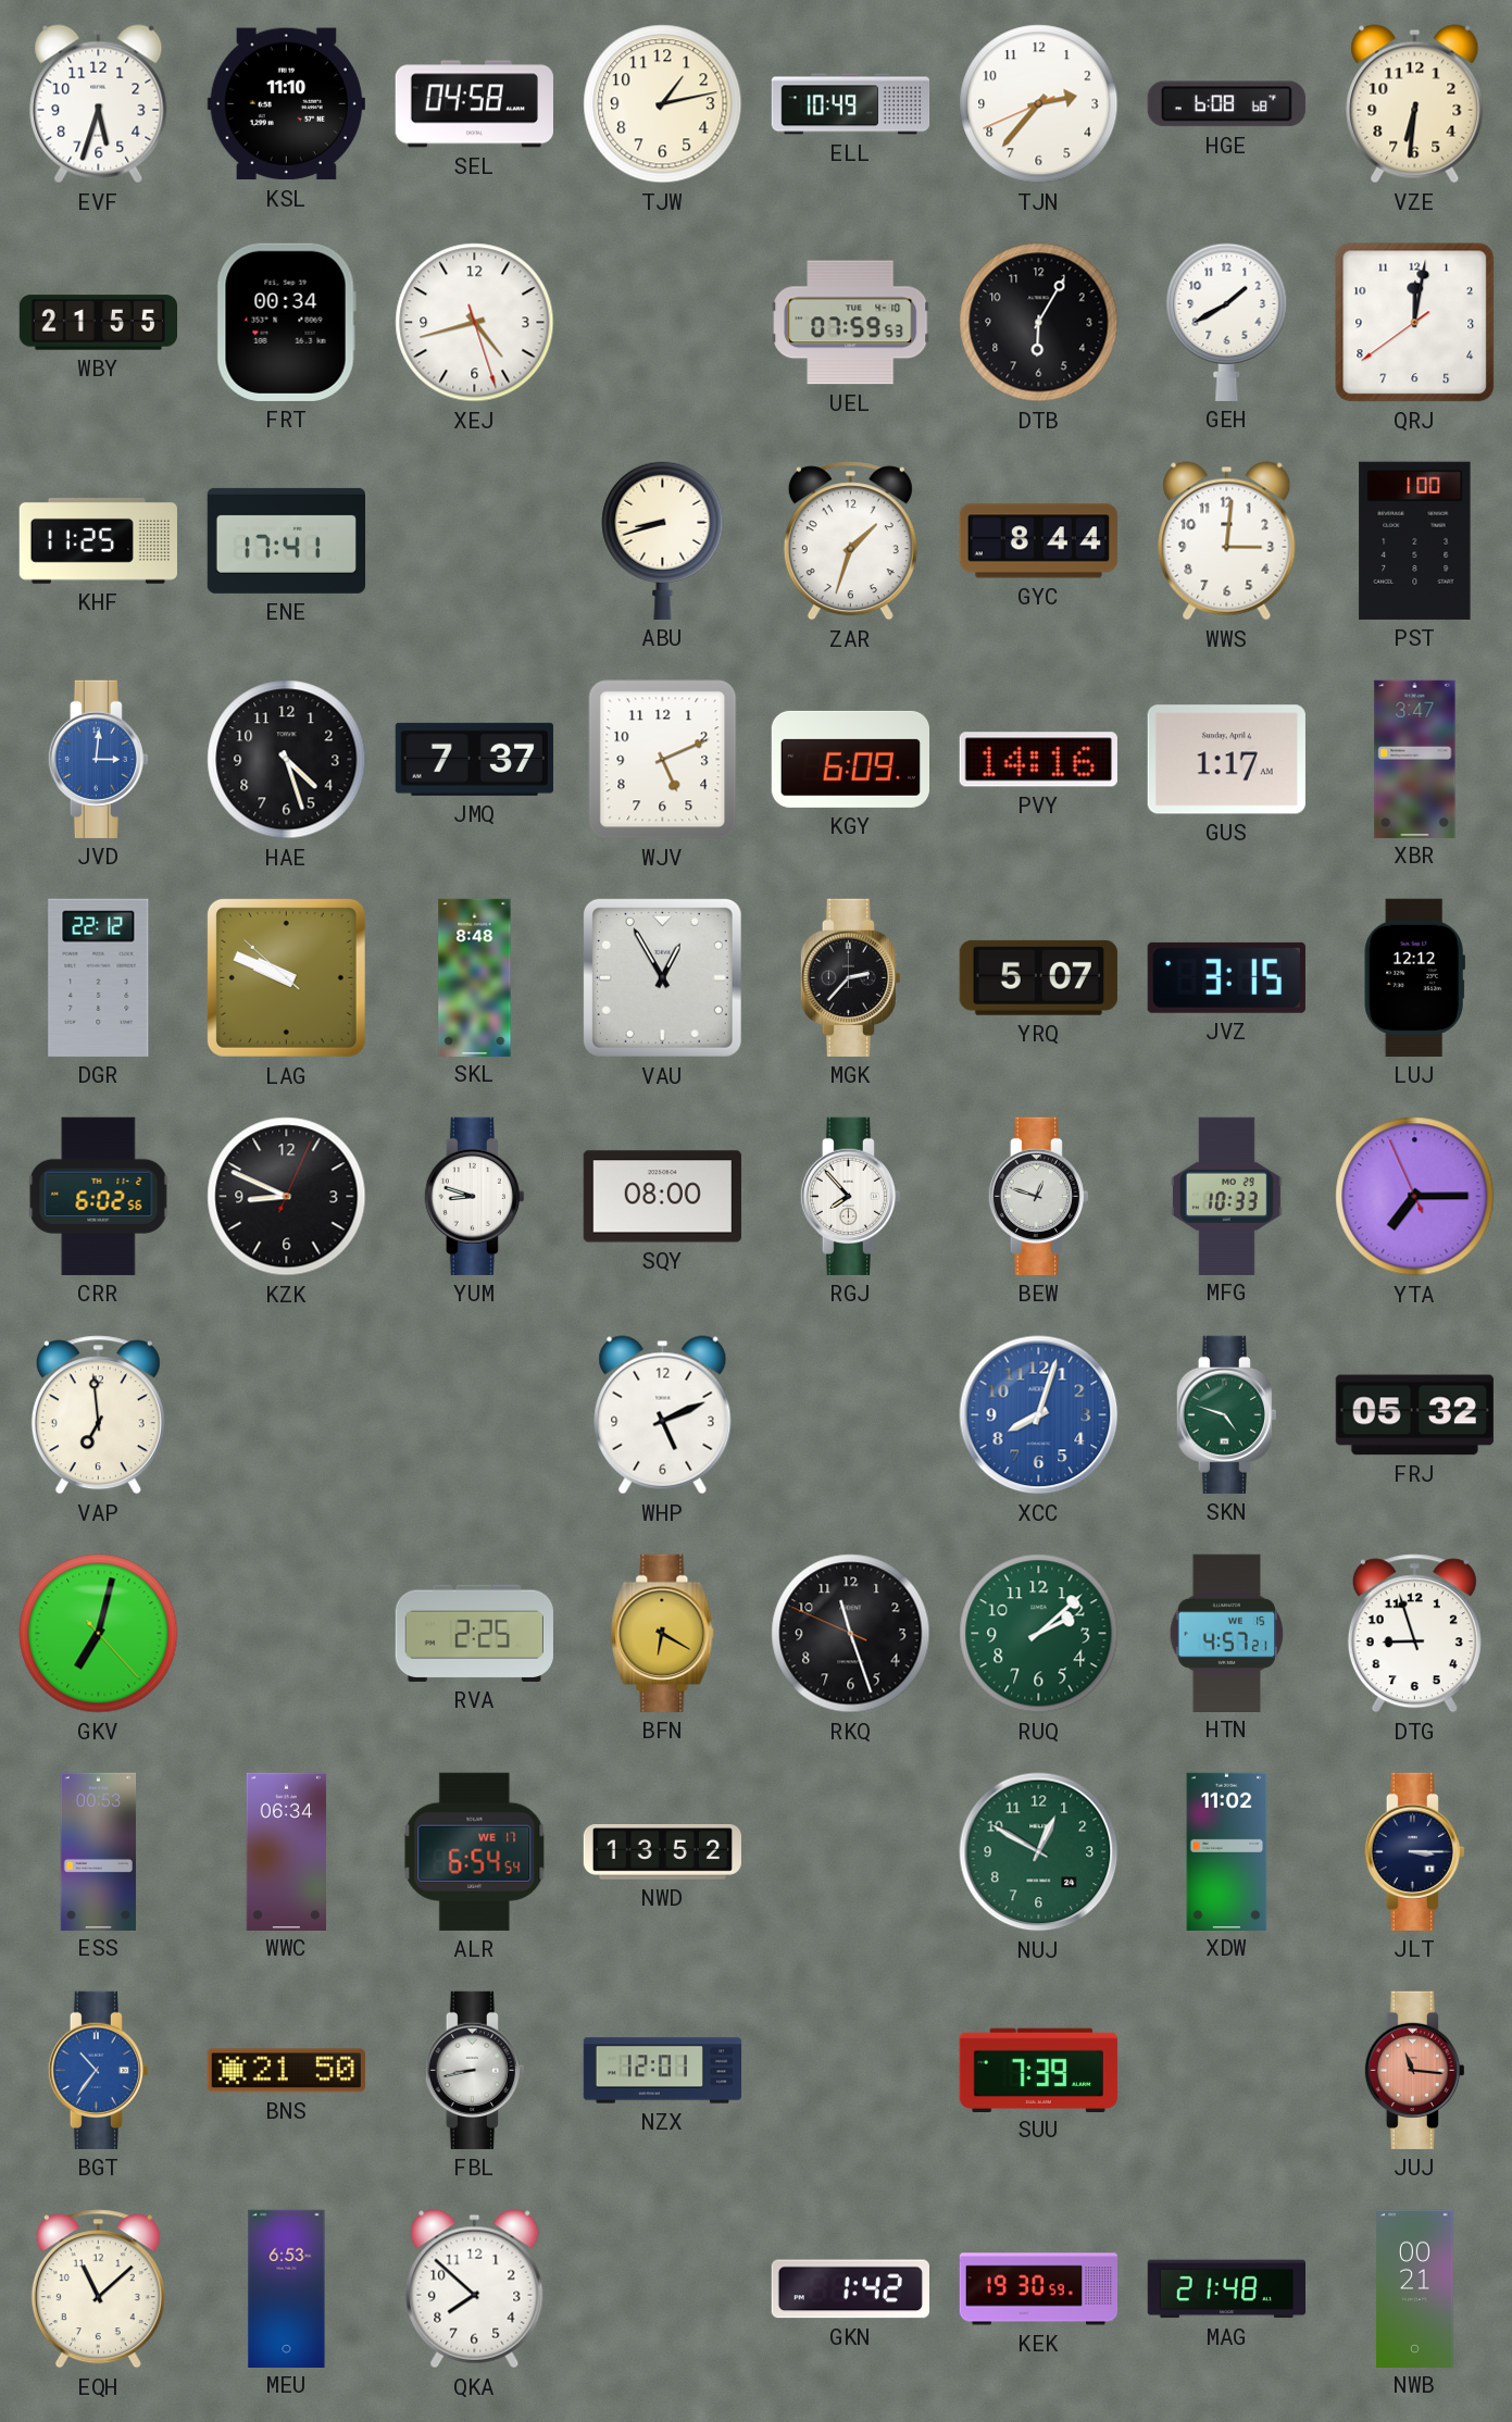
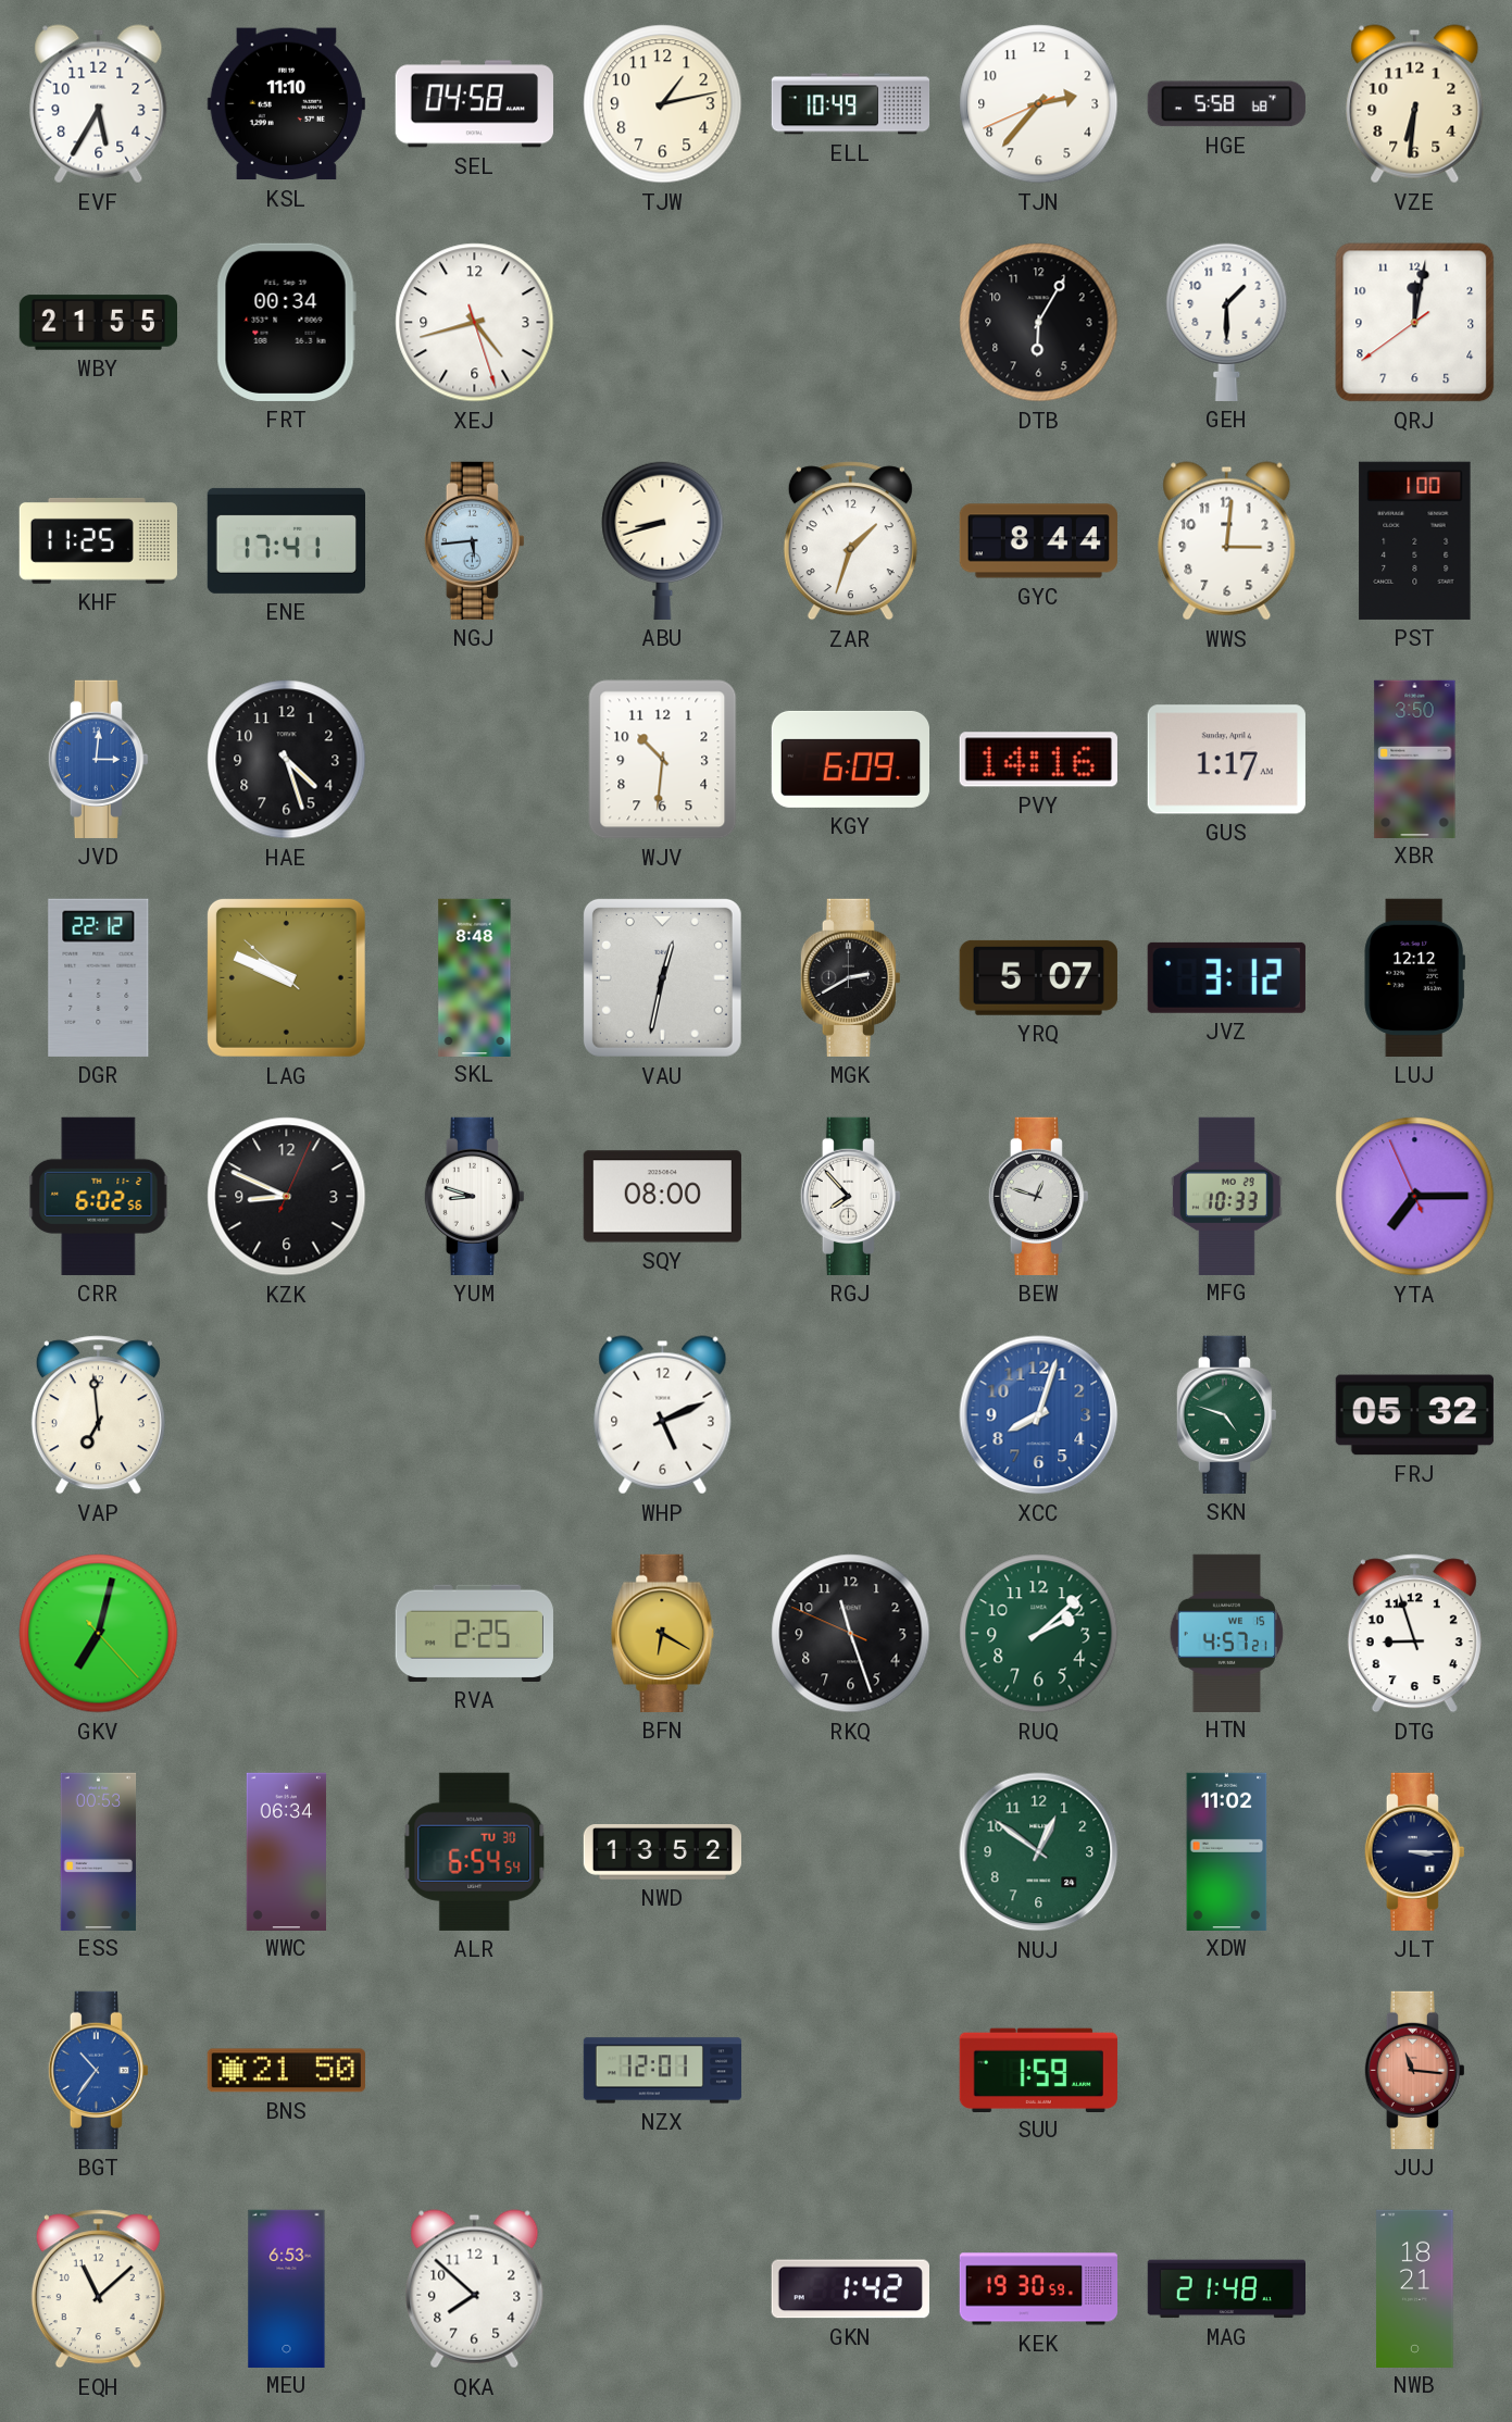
EVF: 5:33 -> 5:35
HGE: 6:08 -> 5:58
UEL: 07:59 -> none
GEH: 1:40 -> 1:30
NGJ: none -> 5:44
JMQ: 7:37 -> none
WJV: 5:11 -> 10:31
XBR: 3:47 -> 3:50
VAU: 12:55 -> 12:32
MGK: 2:37 -> 2:40
JVZ: 3:15 -> 3:12
ALR date: WE 17 -> TU 30
NUJ: 12:50 -> 12:51
FBL: 8:43 -> none
SUU: 7:39 -> 1:59
NWB: 00:21 -> 18:21
